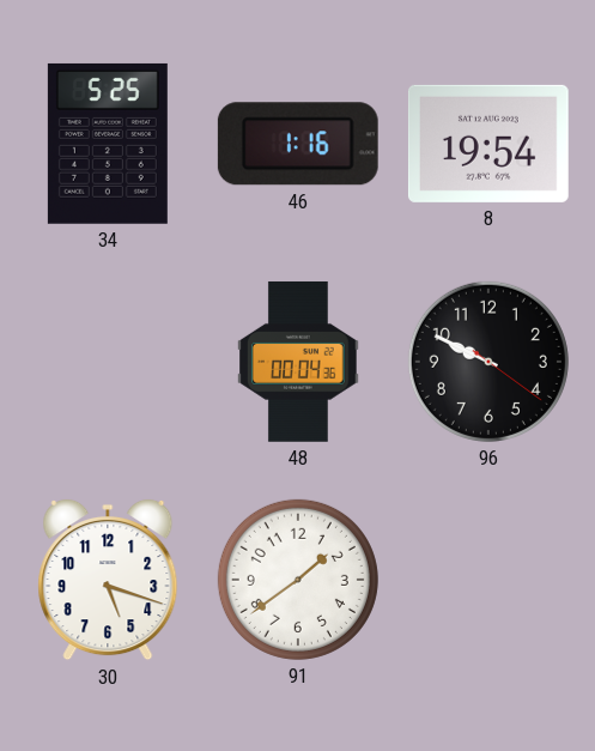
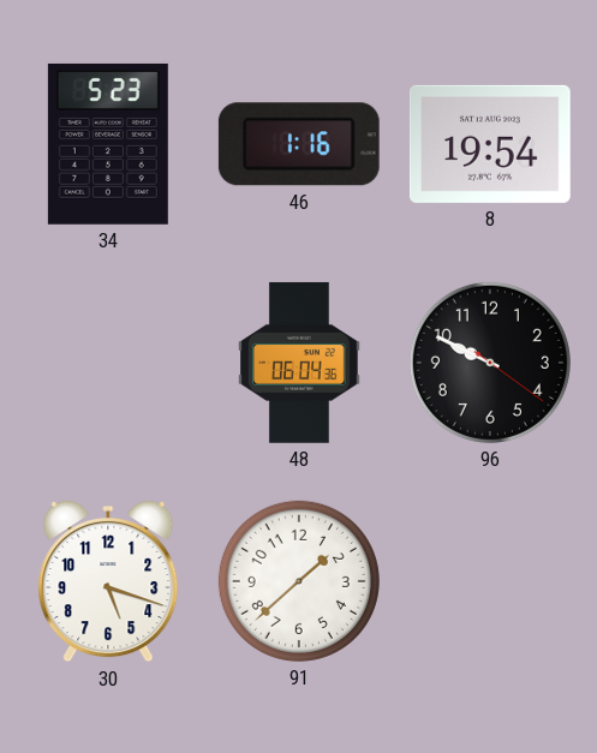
34: 5:25 -> 5:23
48: 00:04 -> 06:04
91: 1:39 -> 1:38
